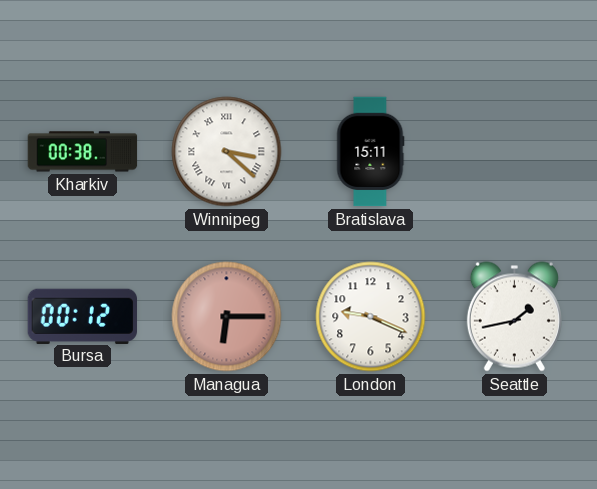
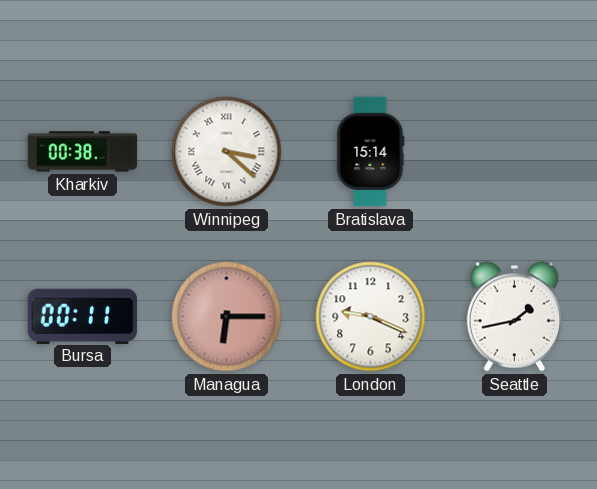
Bratislava: 15:11 -> 15:14
Bursa: 00:12 -> 00:11
